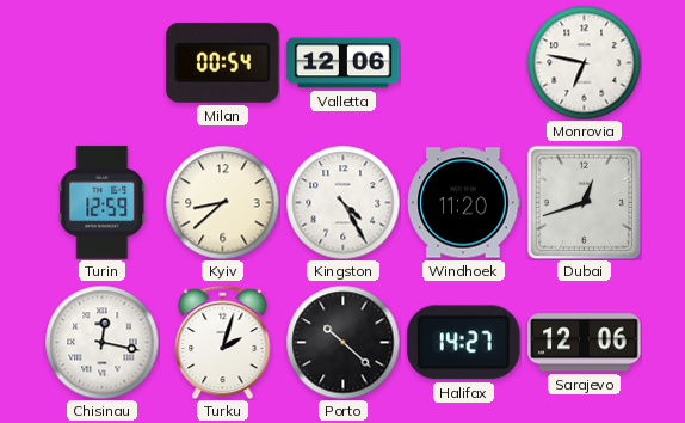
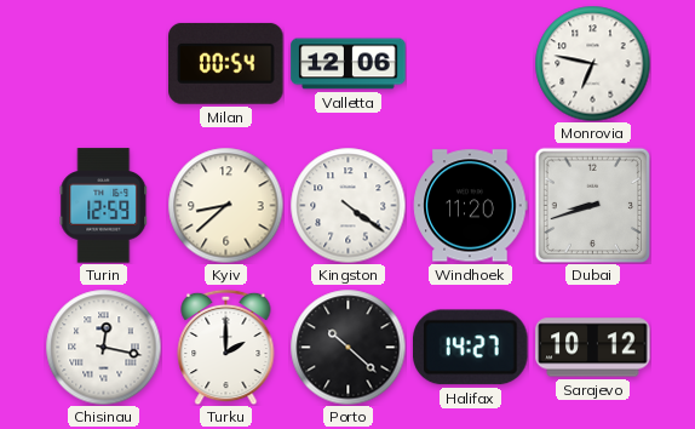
Kingston: 4:25 -> 4:21
Dubai: 12:42 -> 8:42
Turku: 2:03 -> 2:00
Sarajevo: 12:06 -> 10:12
